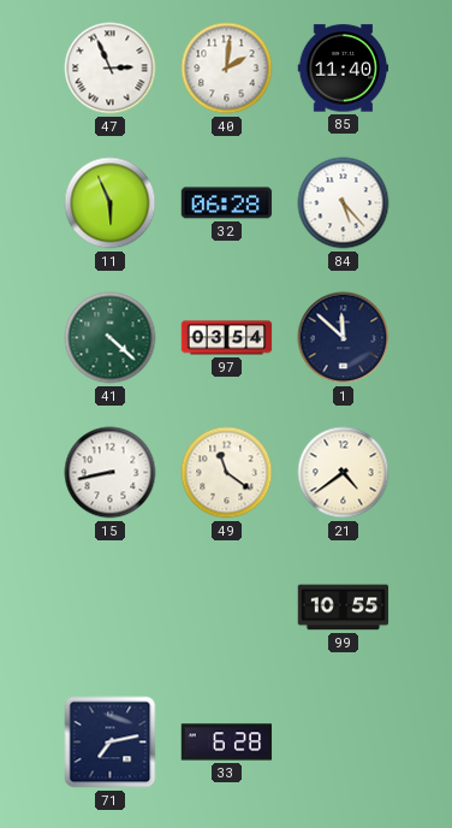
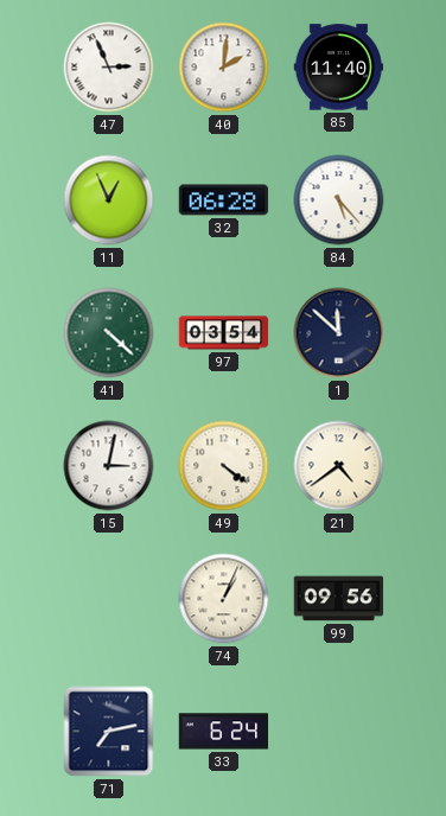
11: 5:56 -> 12:56
15: 8:43 -> 3:02
49: 11:21 -> 4:21
74: none -> 1:04
99: 10:55 -> 09:56
33: 6:28 -> 6:24
